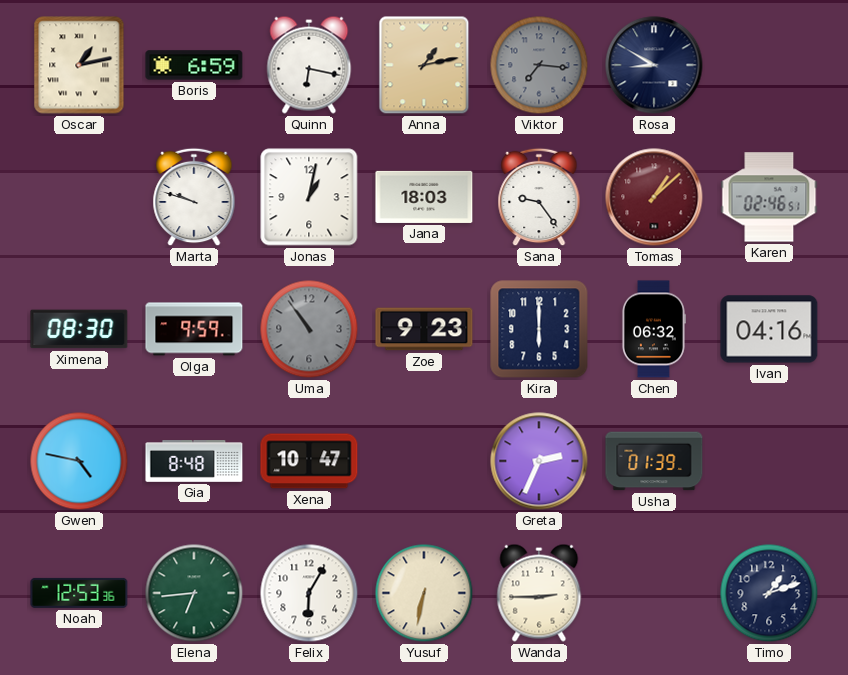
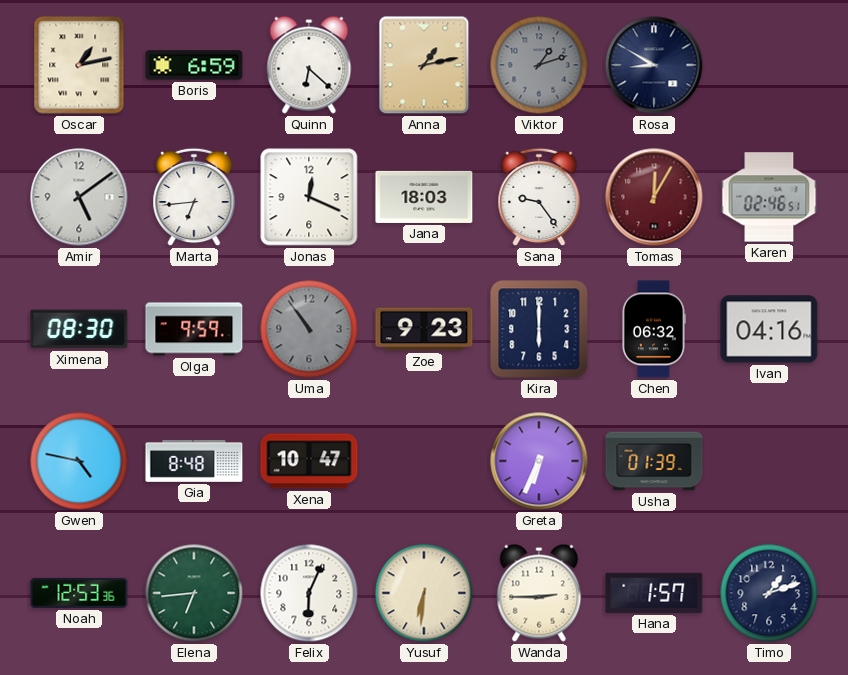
Quinn: 6:17 -> 6:22
Viktor: 7:16 -> 1:12
Amir: none -> 5:09
Marta: 9:48 -> 6:44
Jonas: 1:02 -> 12:19
Tomas: 1:08 -> 12:05
Greta: 2:34 -> 6:34
Felix: 6:05 -> 6:04
Yusuf: 6:32 -> 6:31
Hana: none -> 1:57
